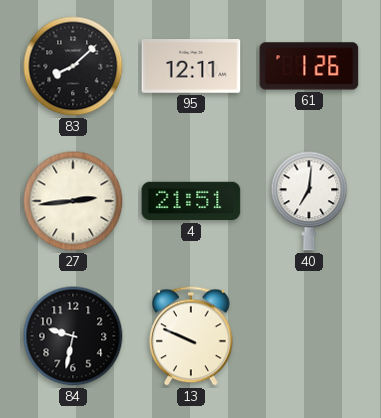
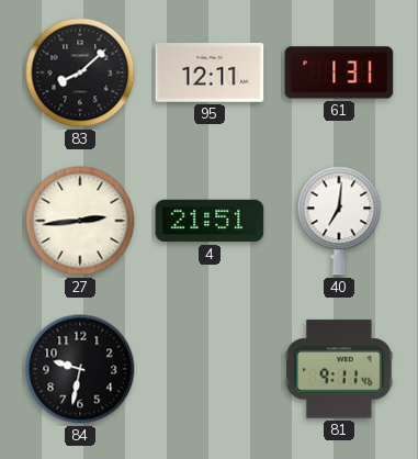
61: 1:26 -> 1:31
13: 9:49 -> none
81: none -> 9:11
